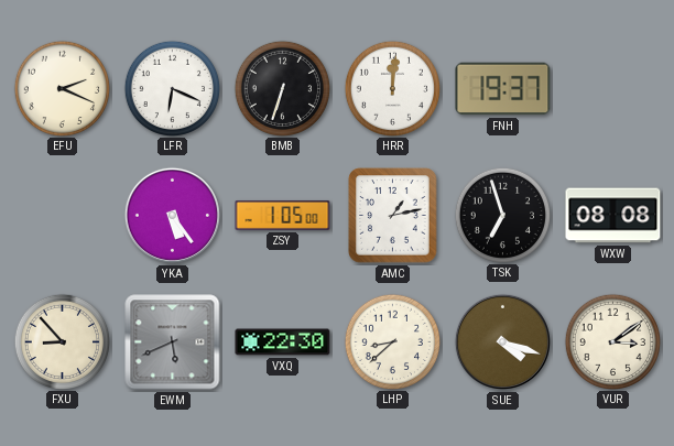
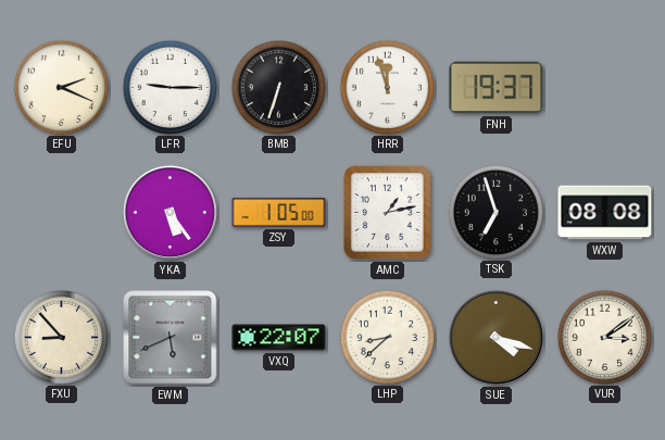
LFR: 6:19 -> 9:15
HRR: 12:01 -> 11:57
VXQ: 22:30 -> 22:07
